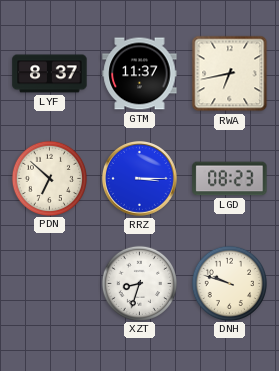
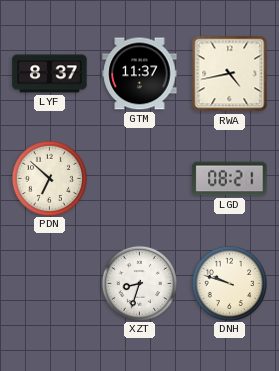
RWA: 6:43 -> 4:43
RRZ: 3:15 -> none
LGD: 08:23 -> 08:21
